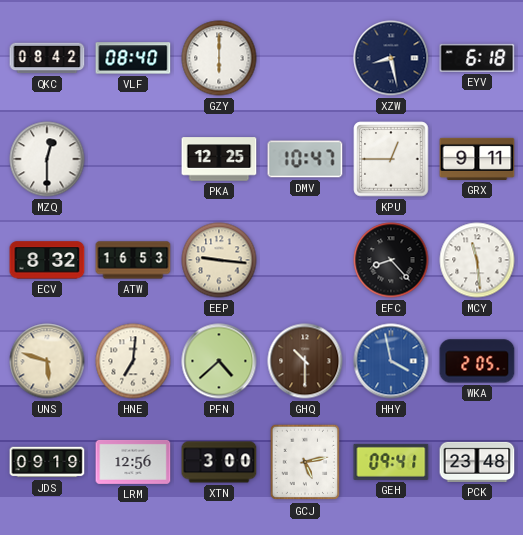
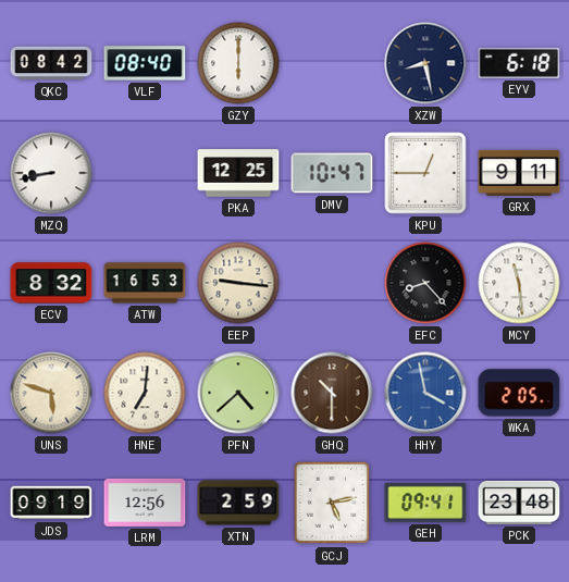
MZQ: 12:30 -> 8:43
XTN: 3:00 -> 2:59
